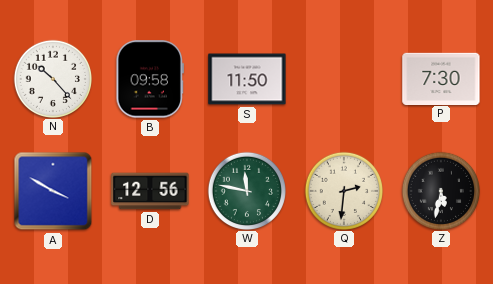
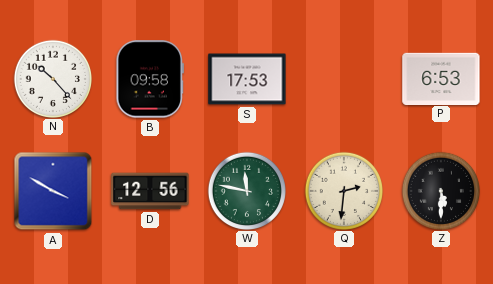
S: 11:50 -> 17:53
P: 7:30 -> 6:53
Z: 5:32 -> 5:30
